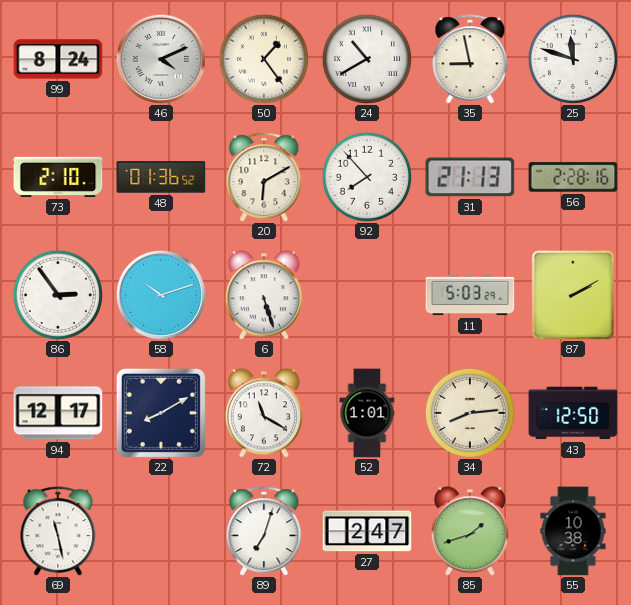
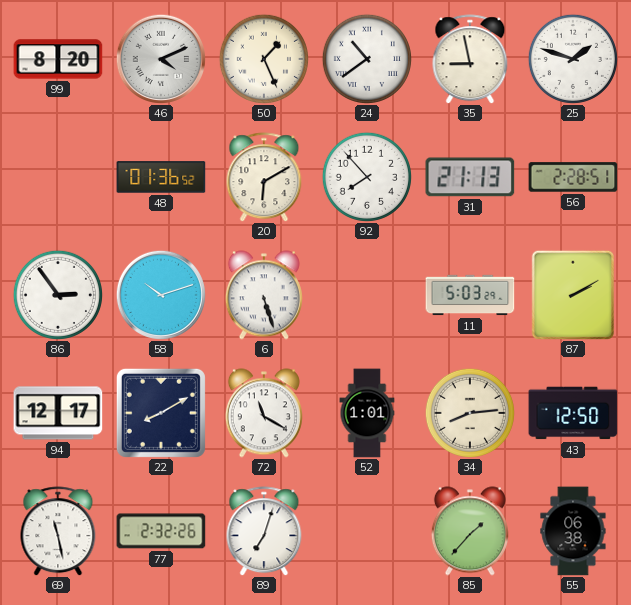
99: 8:24 -> 8:20
50: 1:24 -> 1:26
24: 10:40 -> 10:39
25: 11:48 -> 1:48
73: 2:10 -> none
56: 2:28:16 -> 2:28:51
77: none -> 2:32
27: 2:47 -> none
85: 1:42 -> 1:37
55: 10:38 -> 06:38
